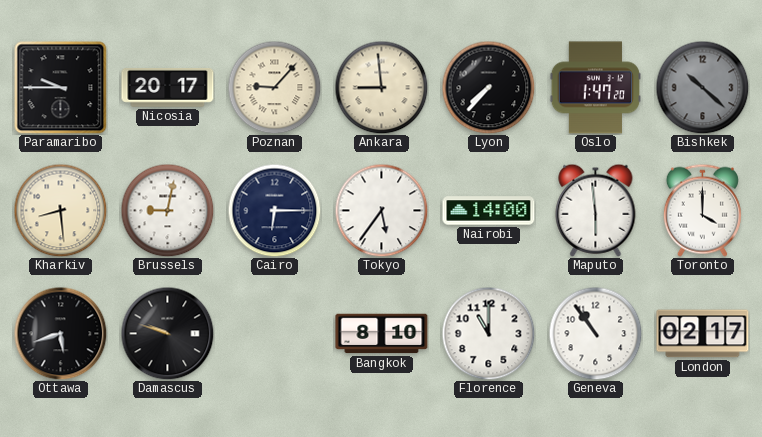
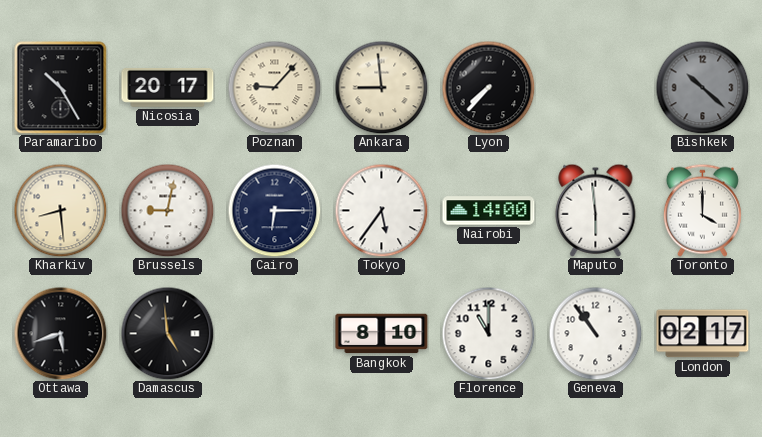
Paramaribo: 9:45 -> 10:25
Oslo: 1:47 -> none
Damascus: 9:48 -> 4:59
